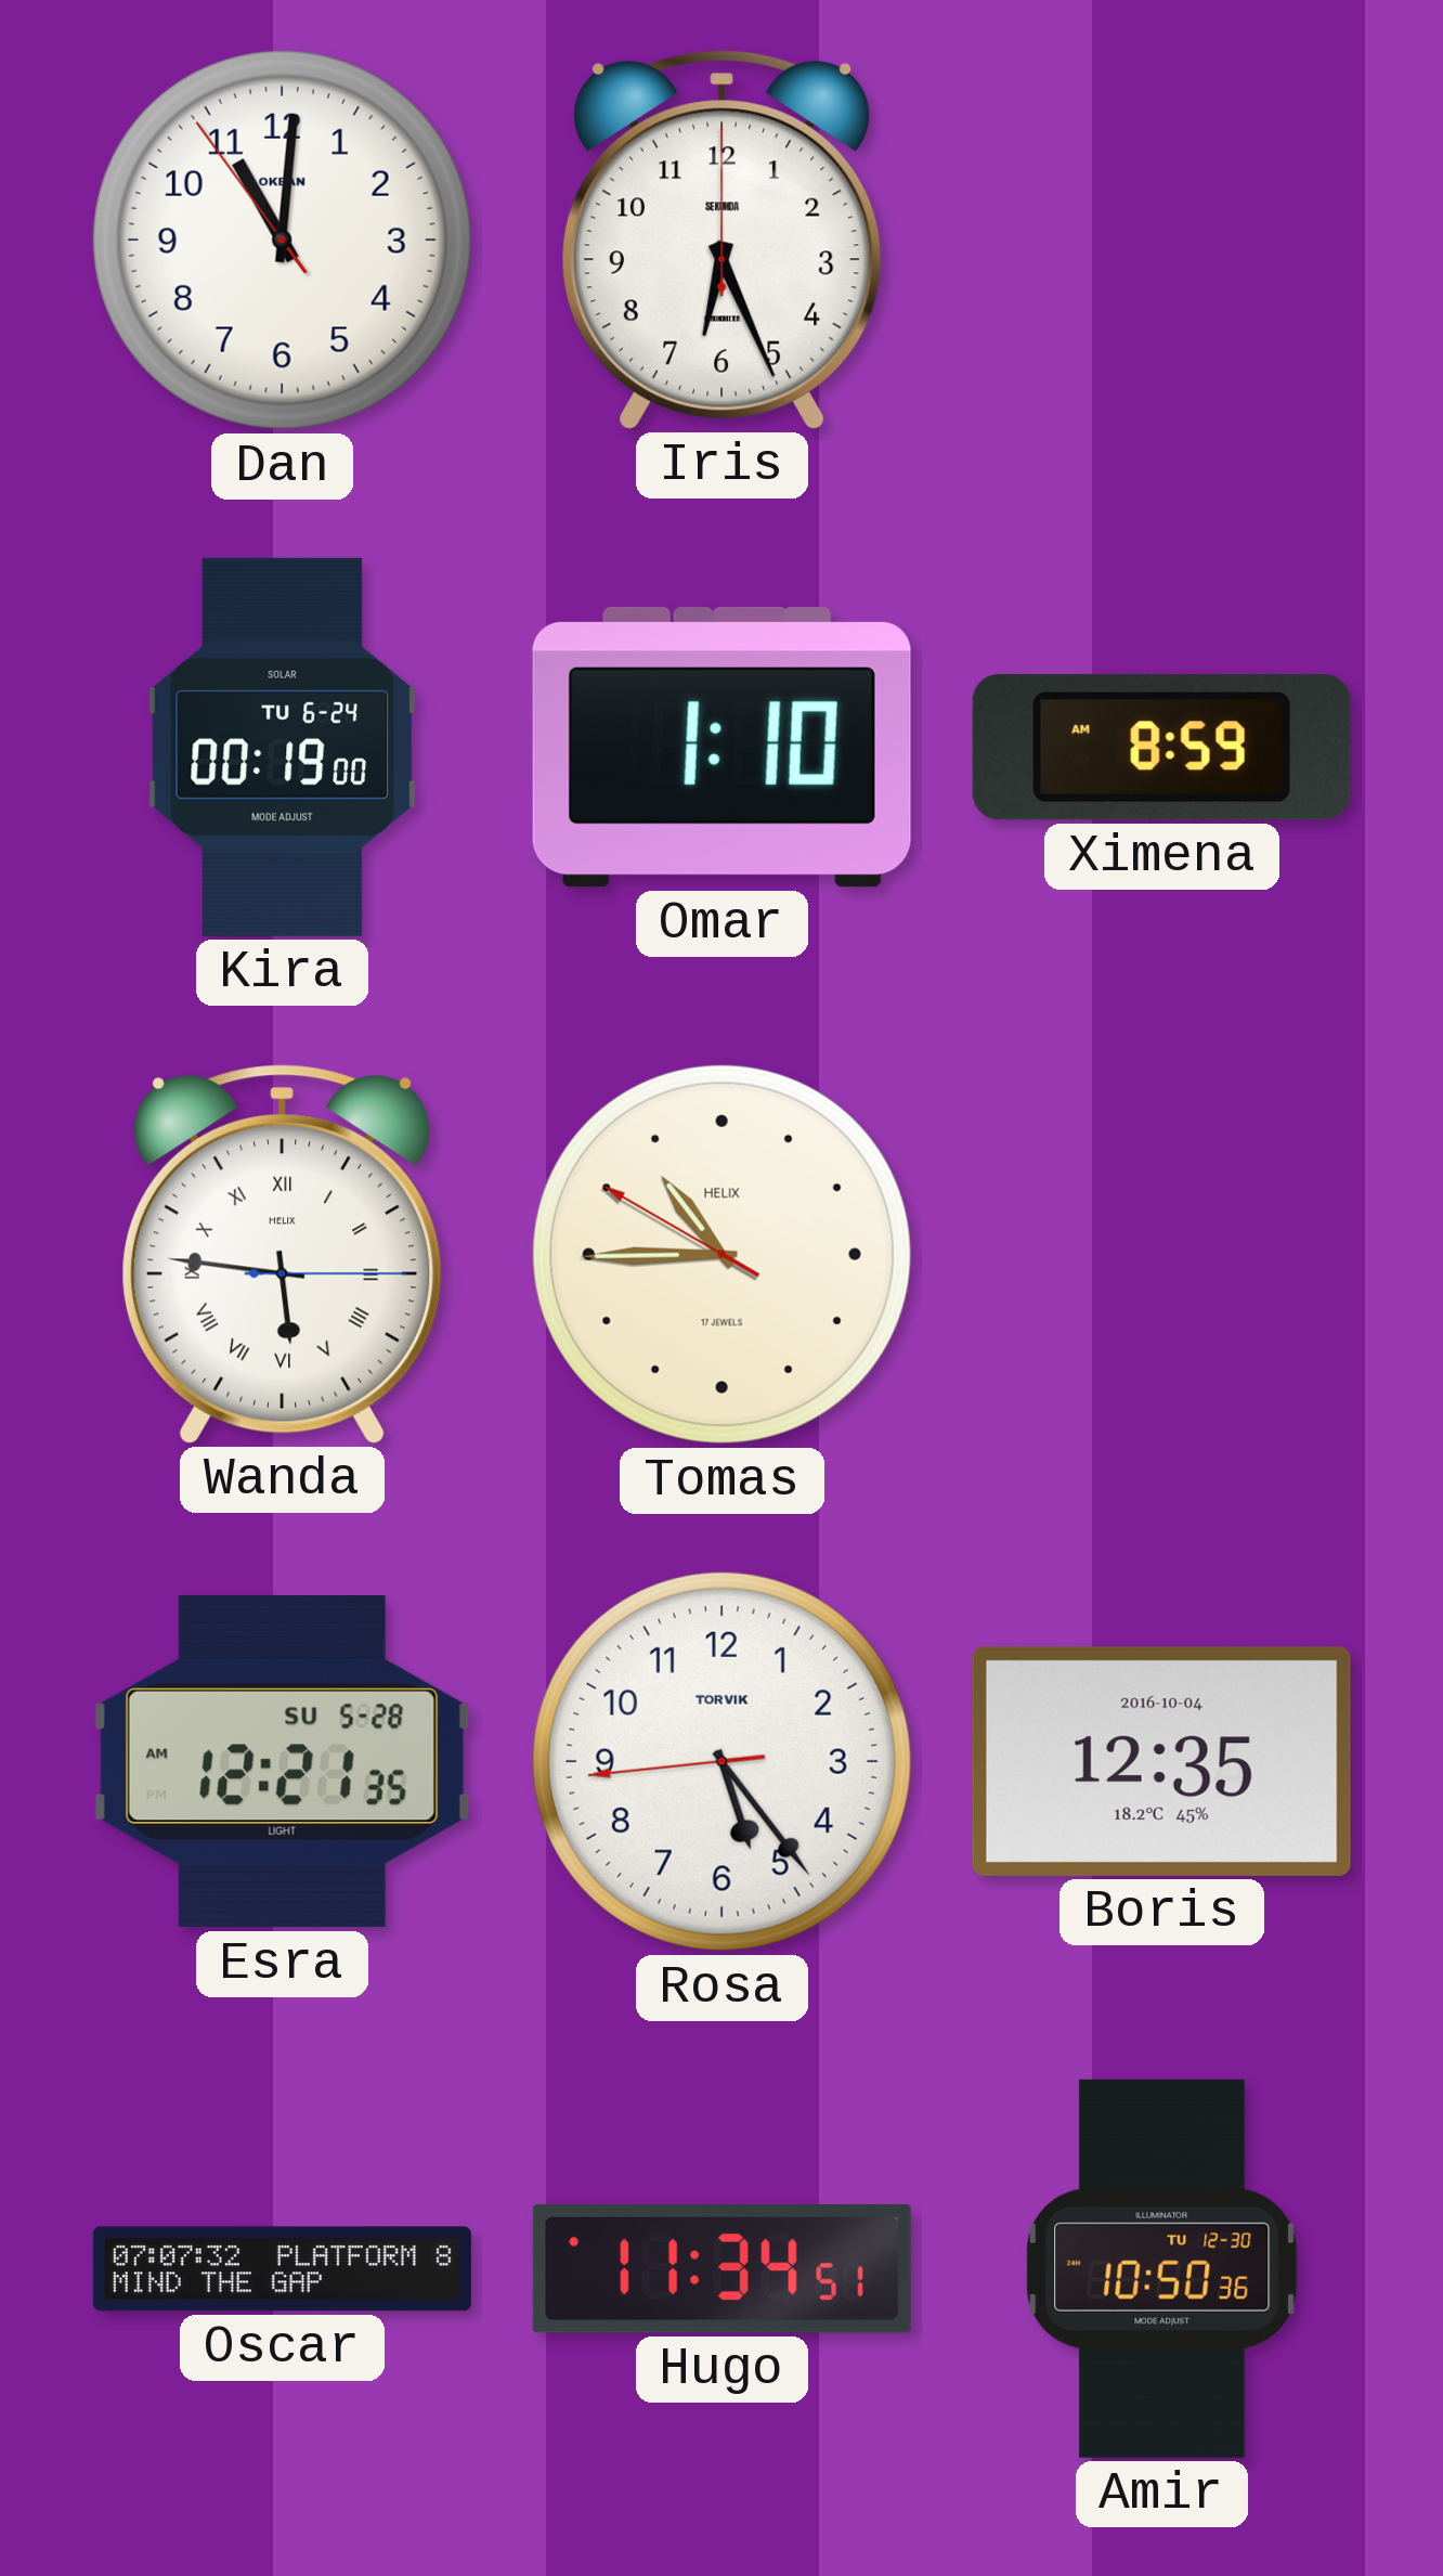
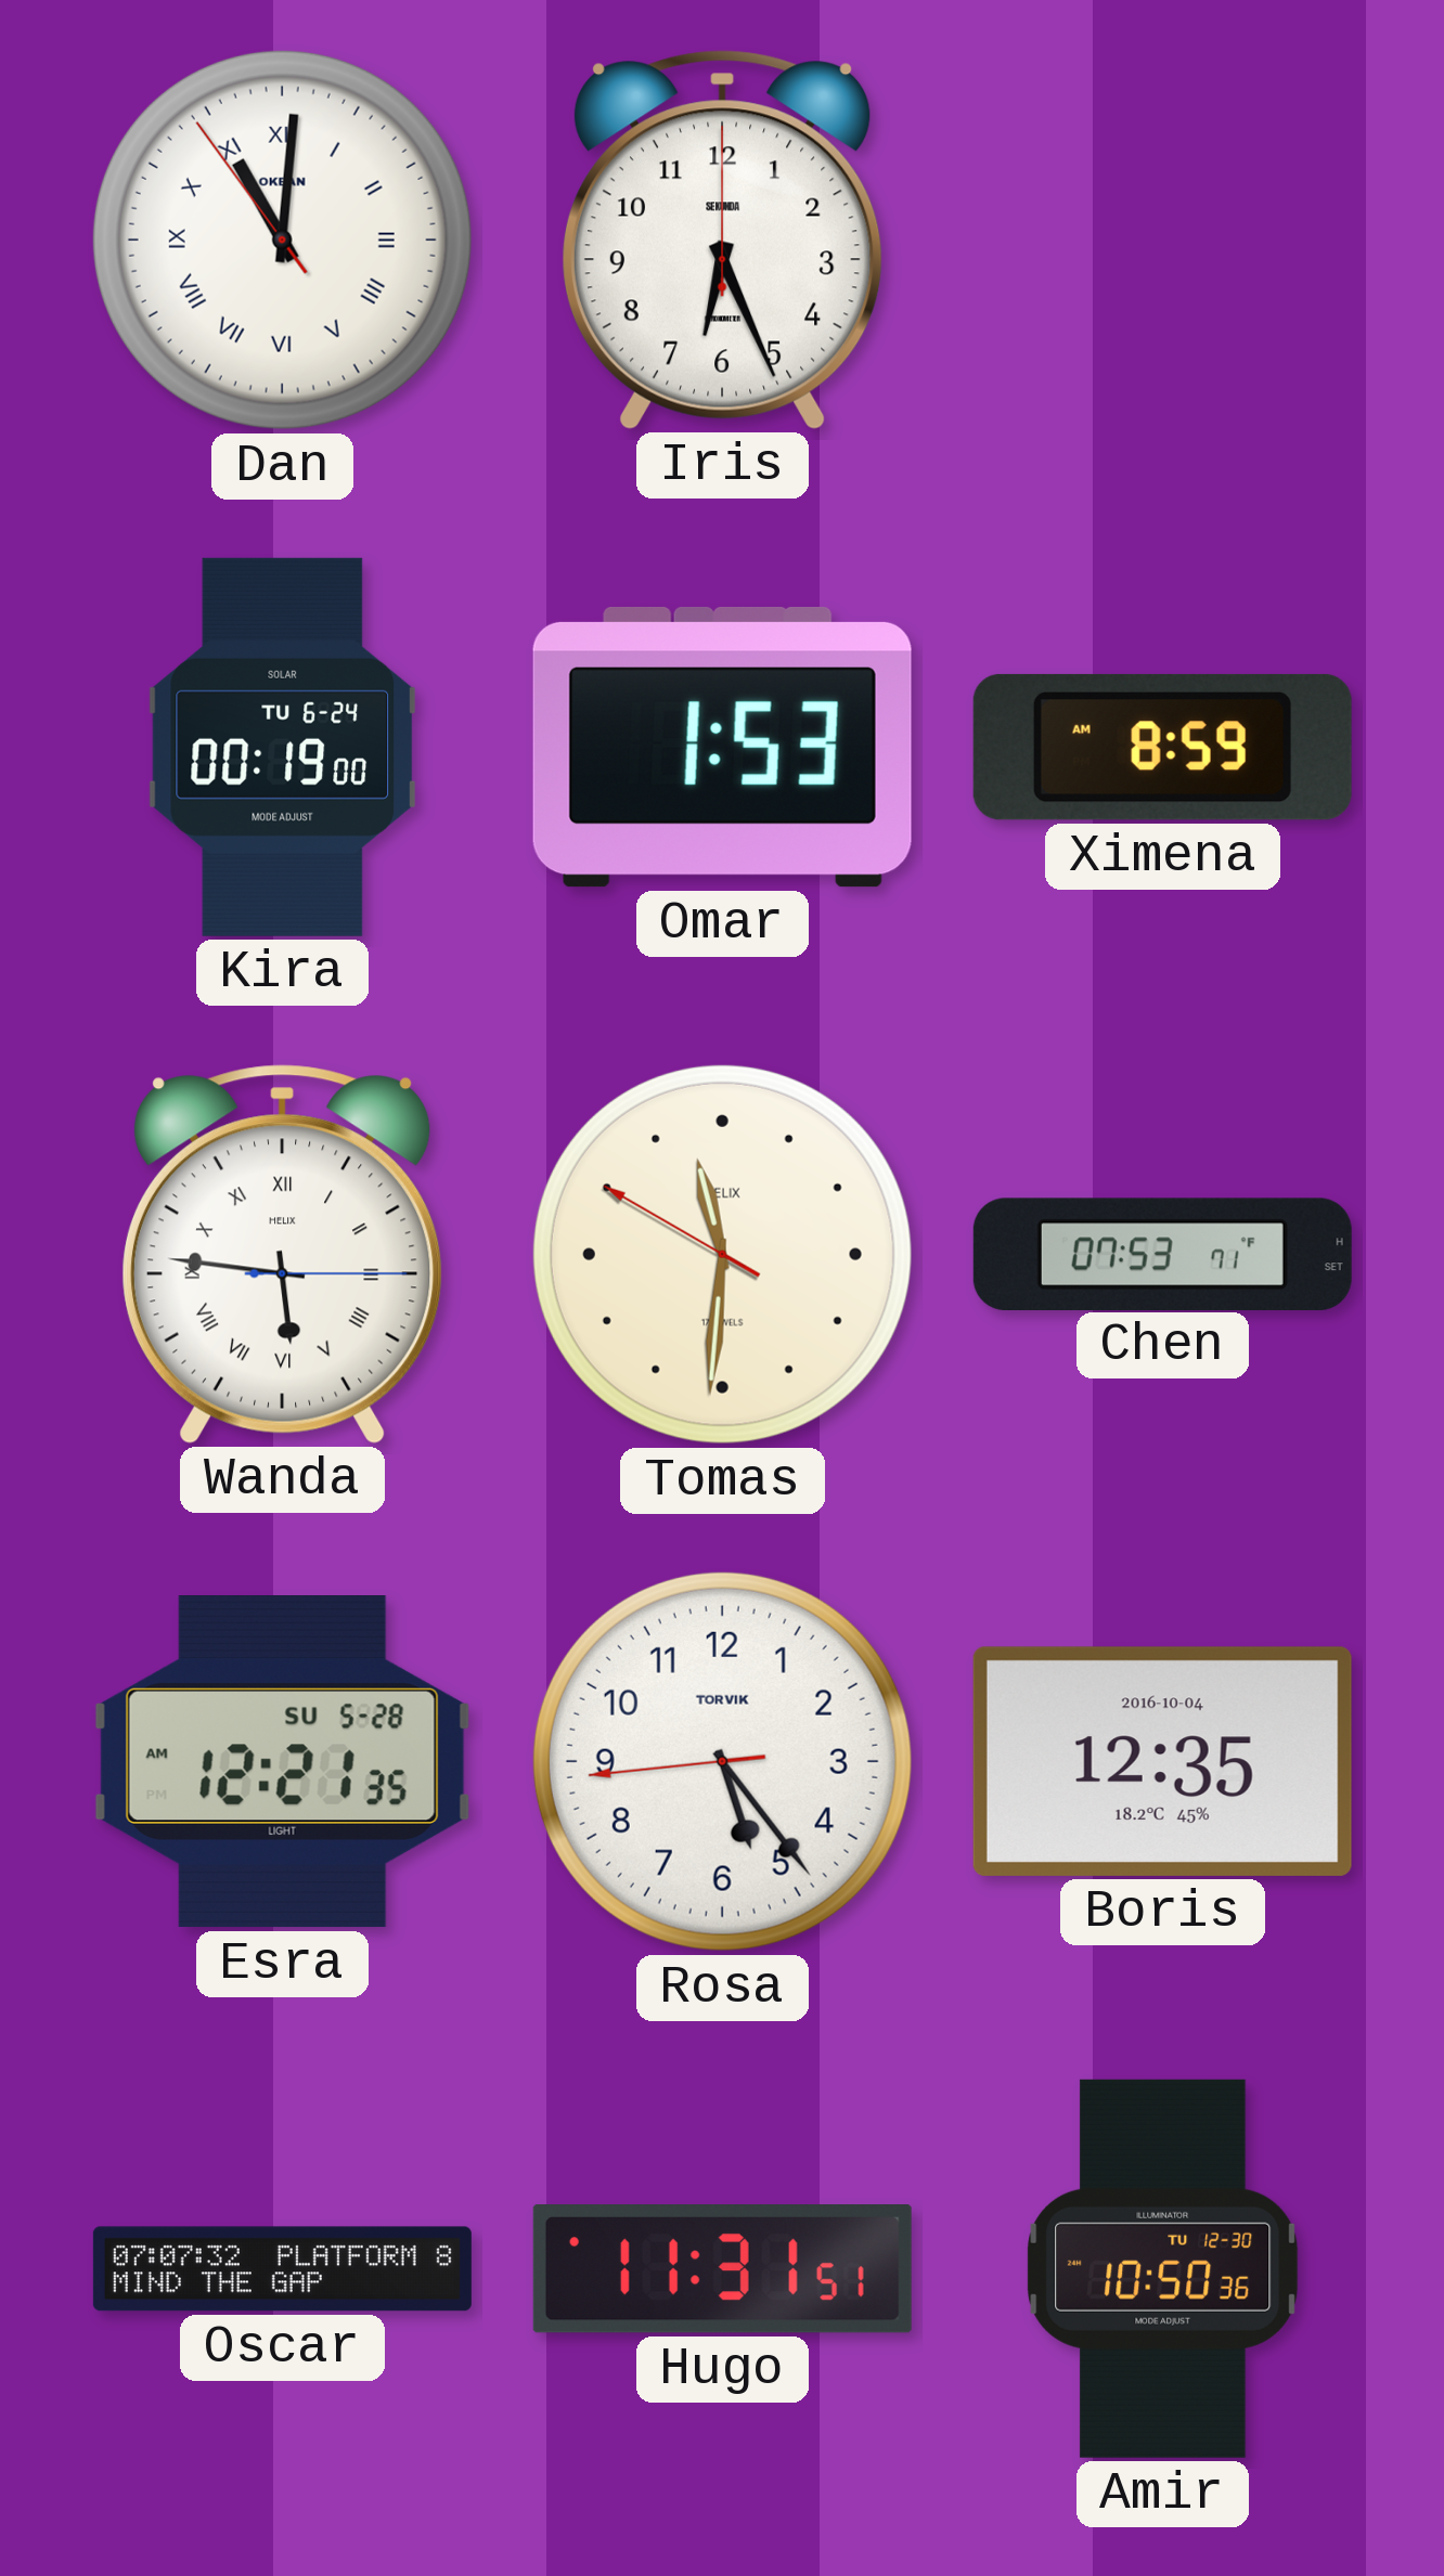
Dan numerals: Arabic -> Roman
Omar: 1:10 -> 1:53
Tomas: 10:44 -> 11:30
Chen: none -> 07:53
Hugo: 11:34 -> 11:31
